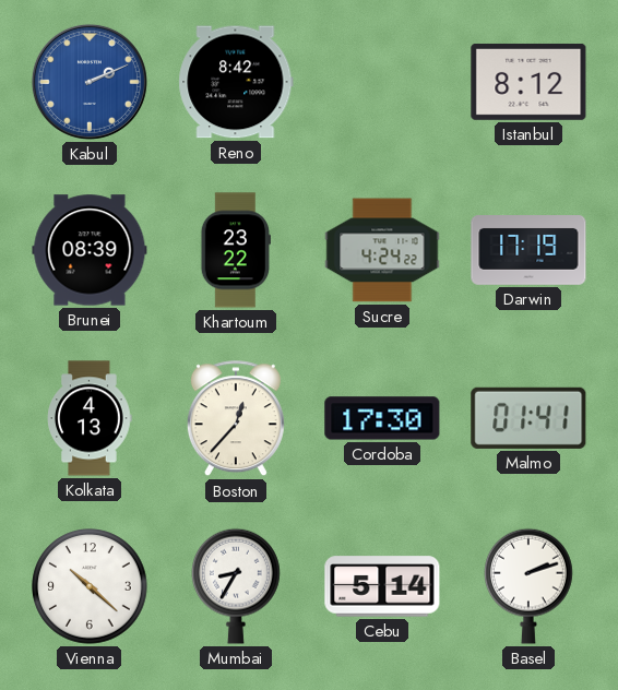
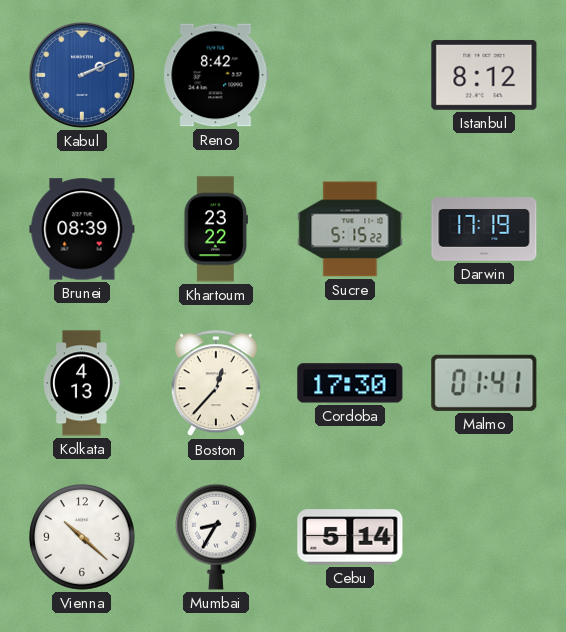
Sucre: 4:24 -> 5:15
Basel: 2:12 -> none
